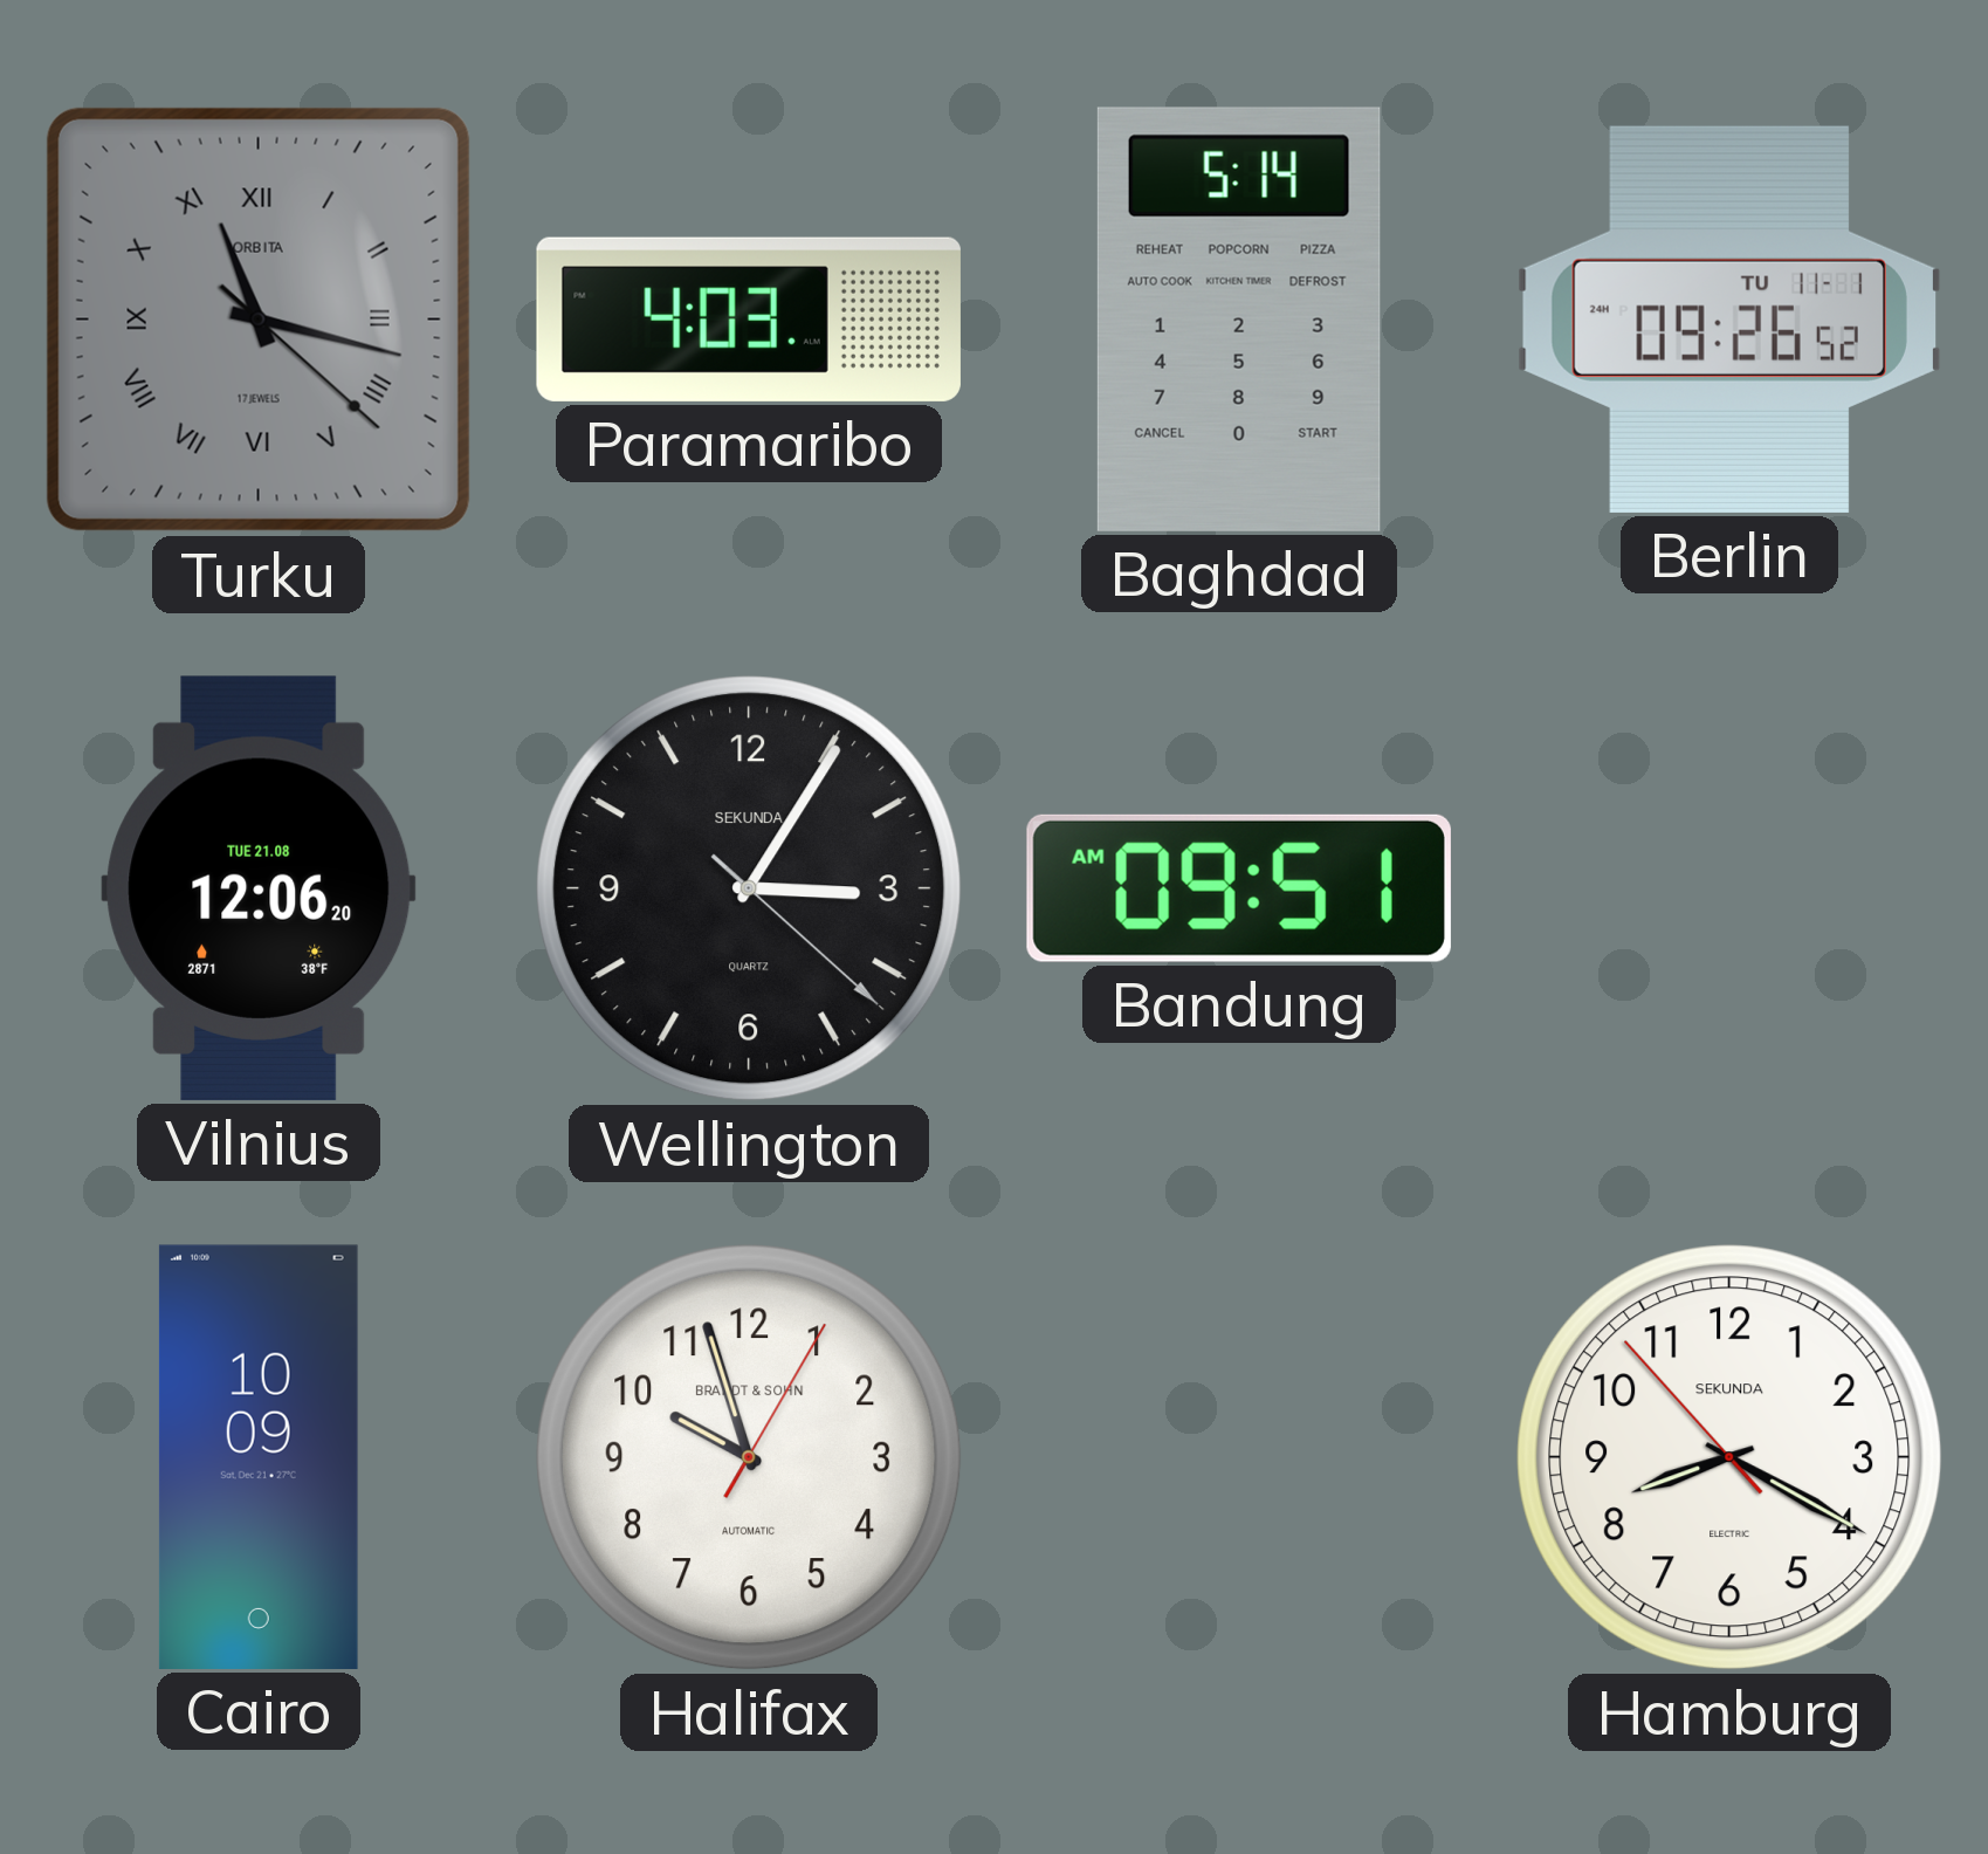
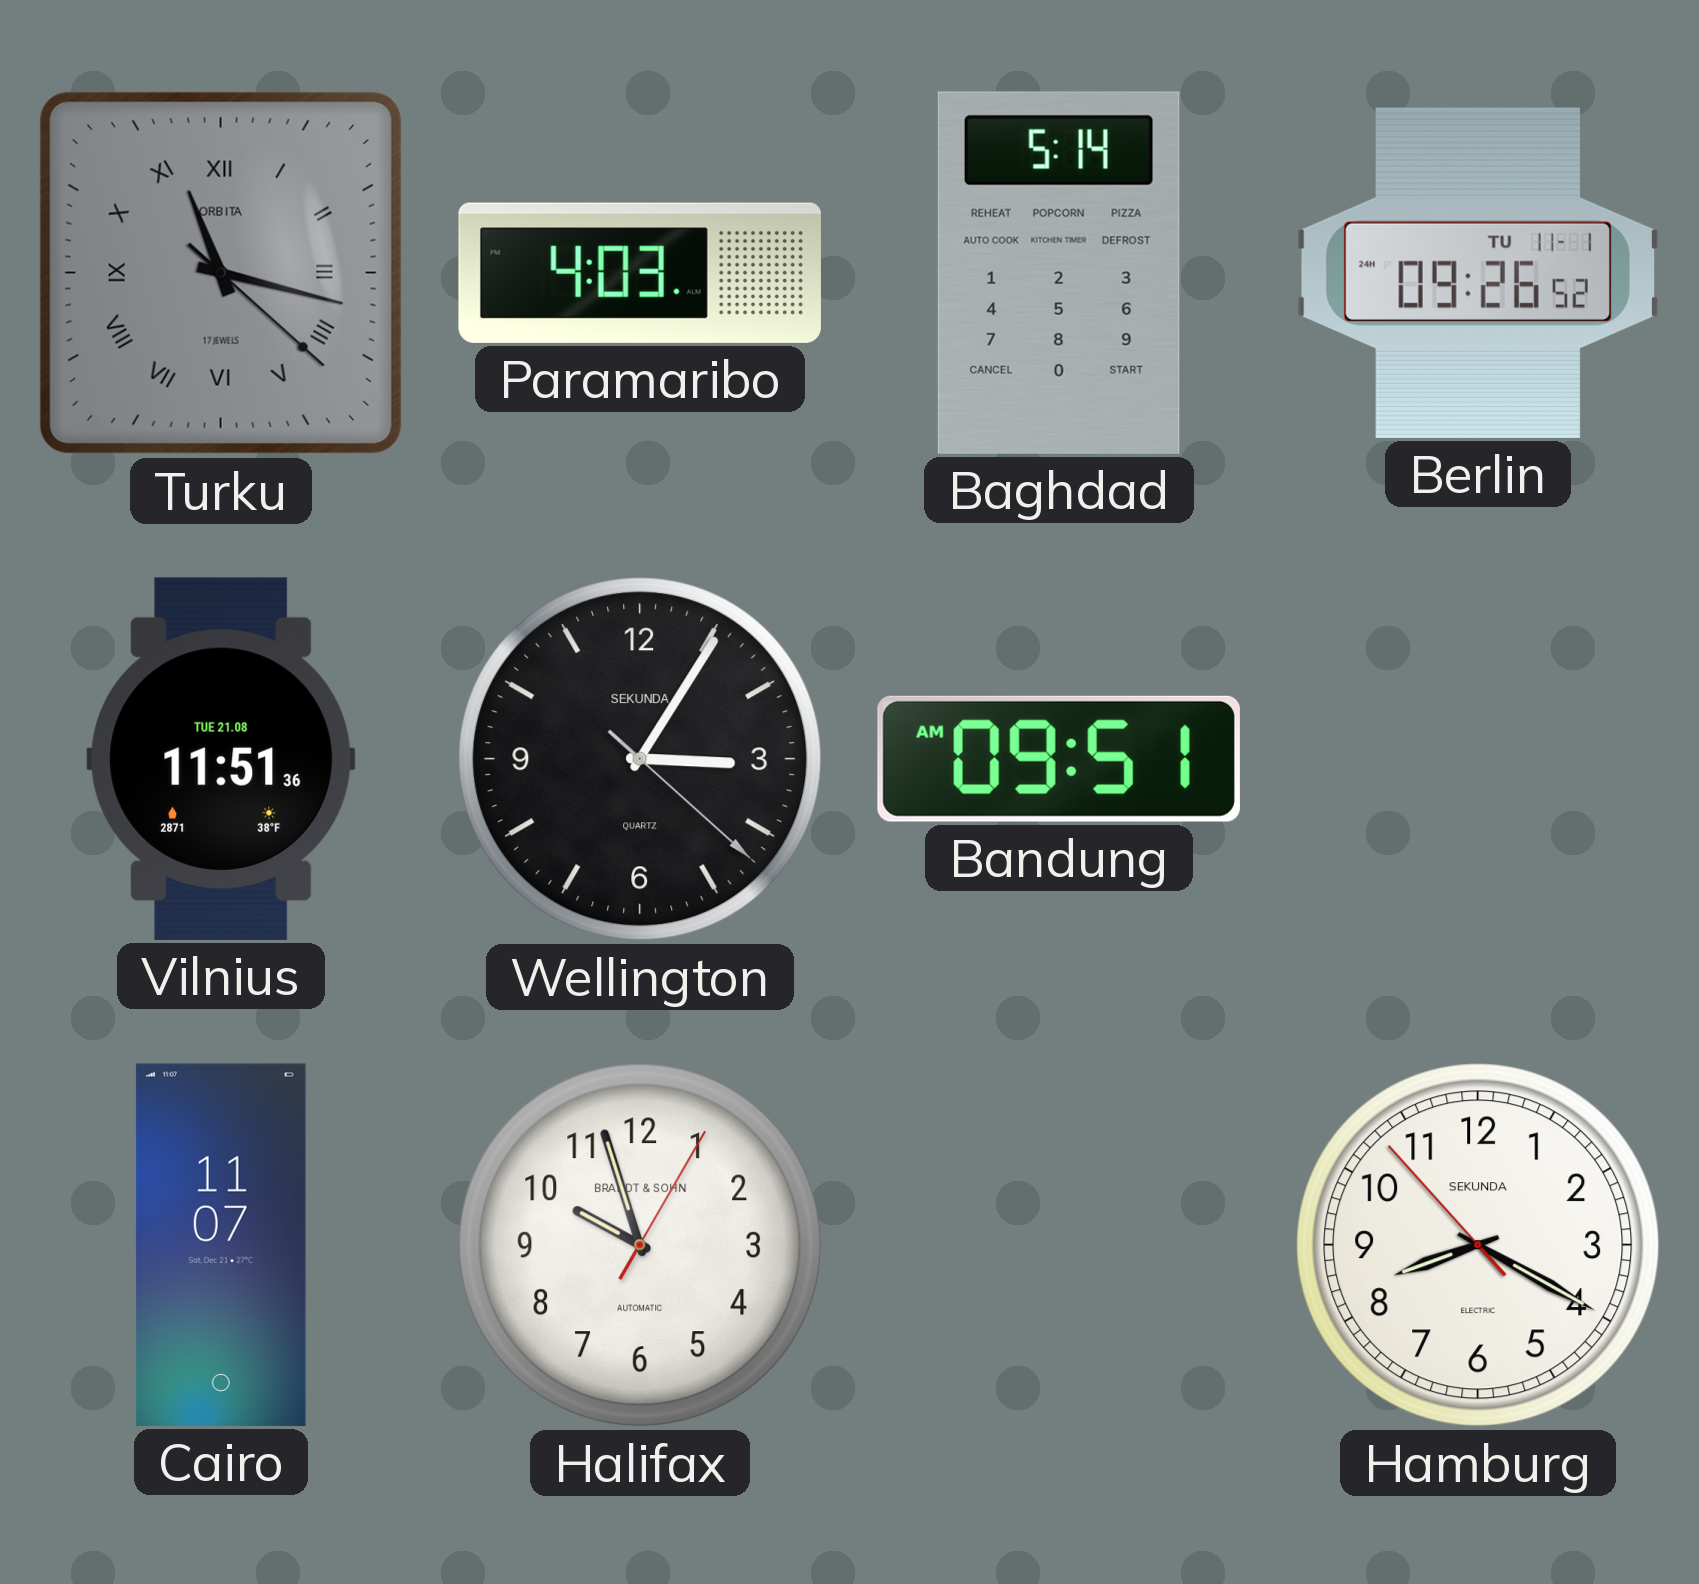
Vilnius: 12:06 -> 11:51
Cairo: 10:09 -> 11:07
